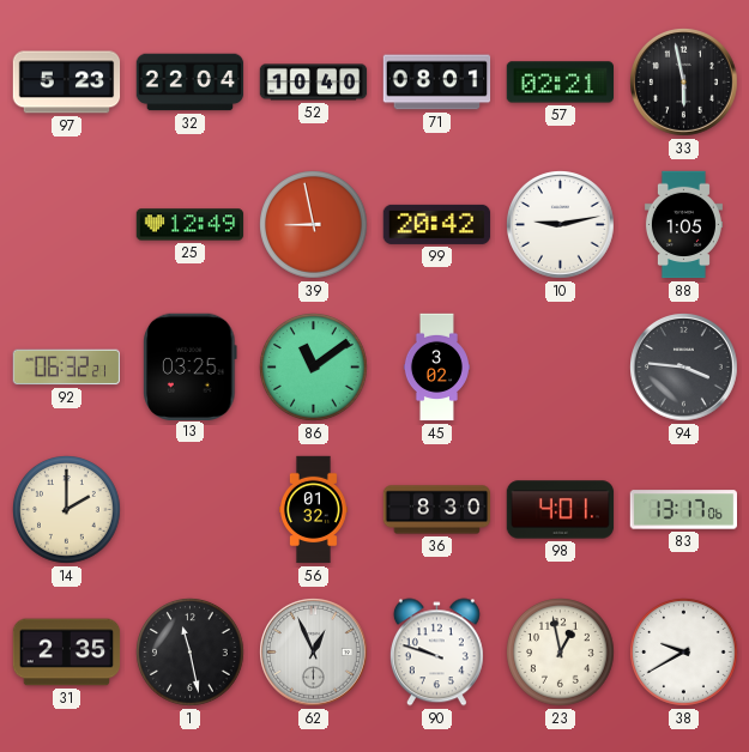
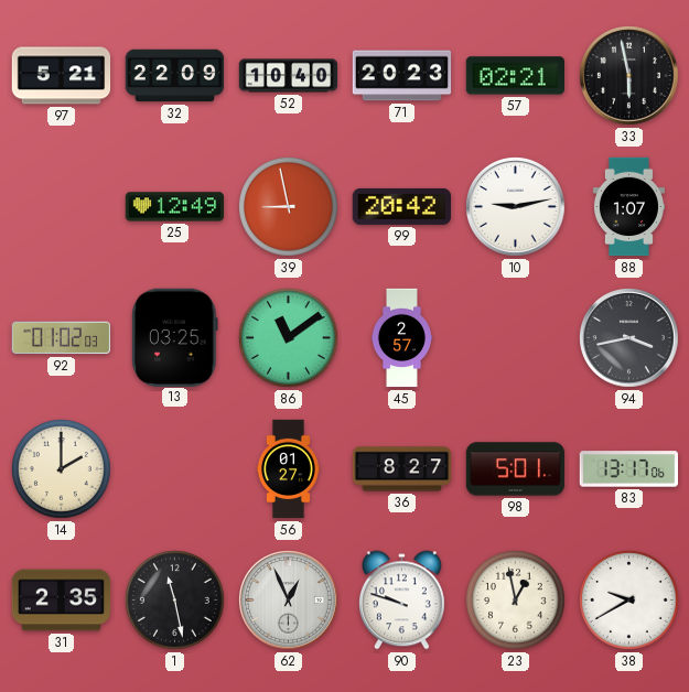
97: 5:23 -> 5:21
32: 22:04 -> 22:09
71: 08:01 -> 20:23
88: 1:05 -> 1:07
92: 06:32 -> 01:02
45: 3:02 -> 2:57
94: 3:46 -> 3:43
56: 01:32 -> 01:27
36: 8:30 -> 8:27
98: 4:01 -> 5:01
